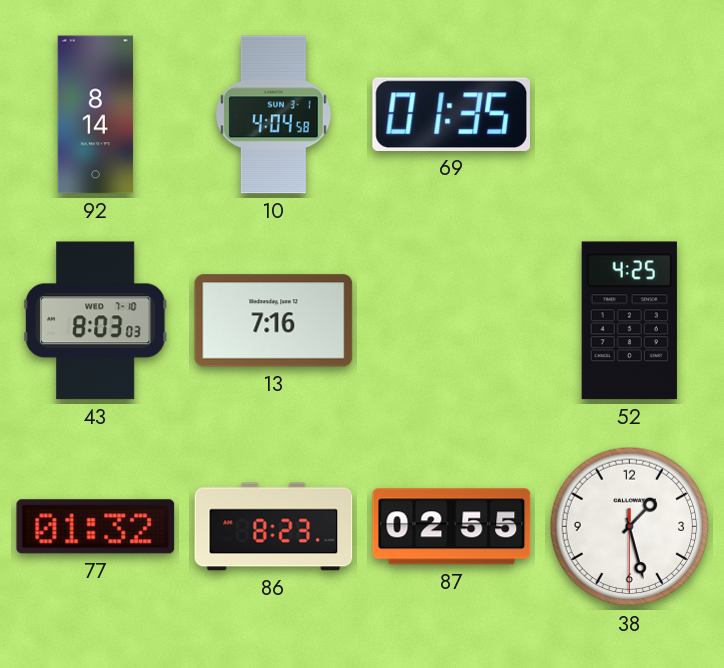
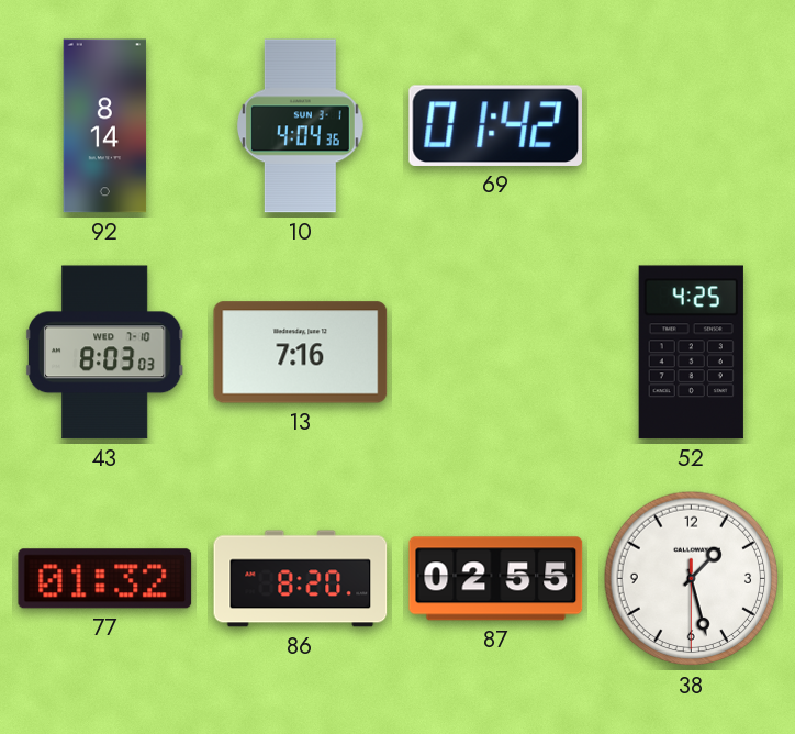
10: 4:04:58 -> 4:04:36
69: 01:35 -> 01:42
86: 8:23 -> 8:20
